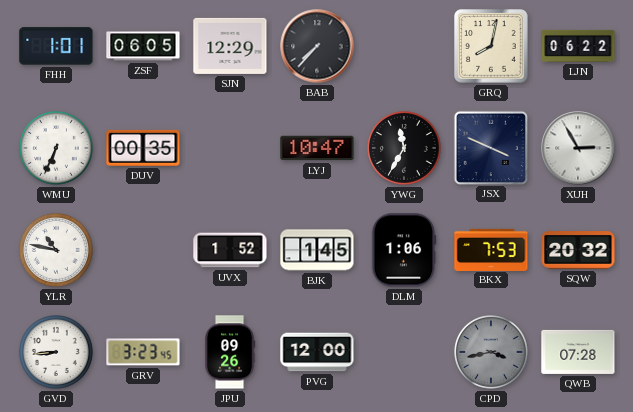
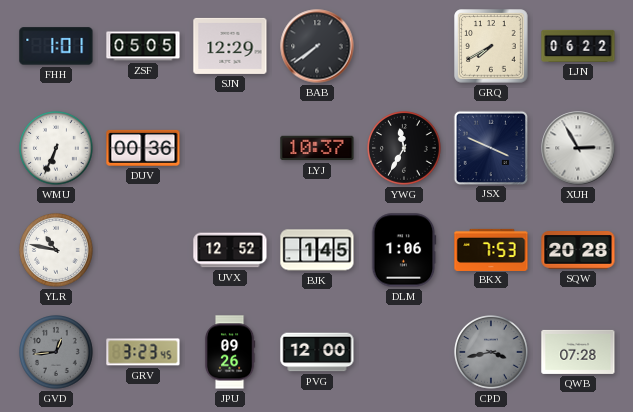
ZSF: 06:05 -> 05:05
BAB: 7:37 -> 7:39
GRQ: 8:02 -> 7:40
DUV: 00:35 -> 00:36
LYJ: 10:47 -> 10:37
UVX: 1:52 -> 12:52
SQW: 20:32 -> 20:28
GVD: 8:44 -> 12:44
GVD dial: white -> grey
